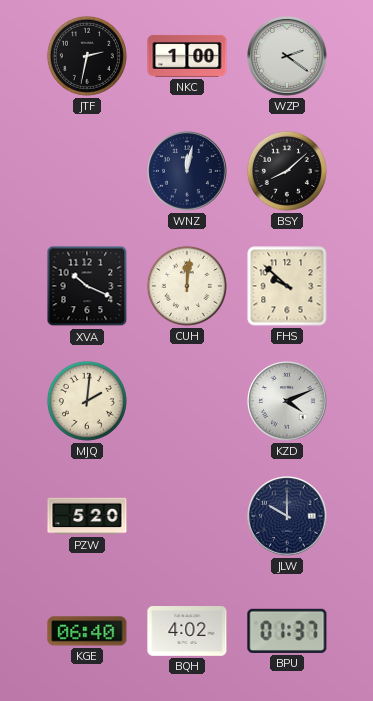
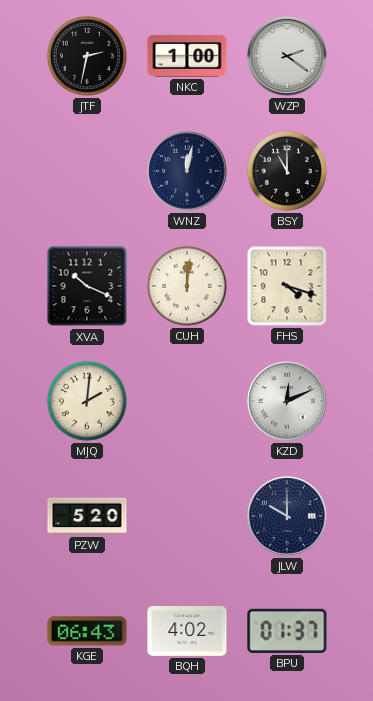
BSY: 8:08 -> 11:00
FHS: 9:52 -> 4:18
KZD: 4:11 -> 12:11
KGE: 06:40 -> 06:43
